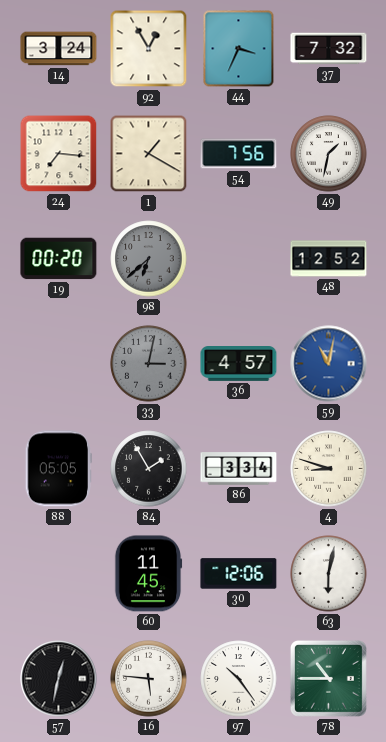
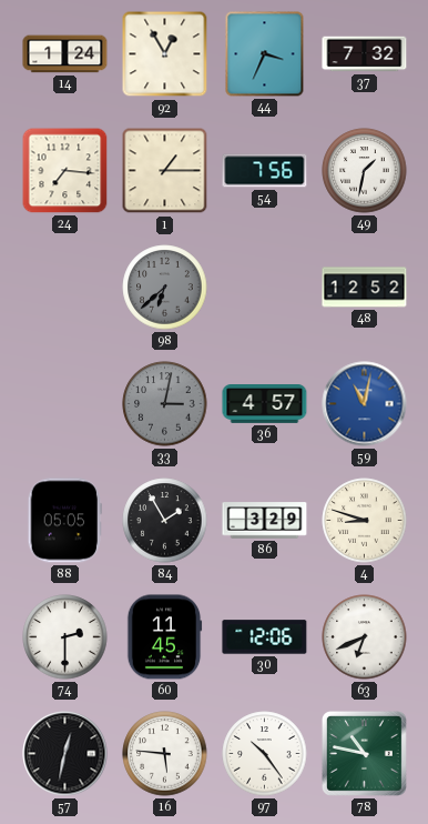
14: 3:24 -> 1:24
1: 1:20 -> 1:15
19: 00:20 -> none
86: 3:34 -> 3:29
74: none -> 2:30
63: 6:02 -> 6:41
78: 10:45 -> 10:47
